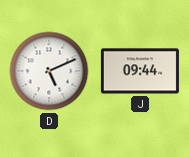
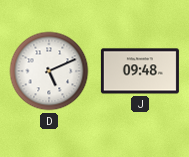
J: 09:44 -> 09:48
